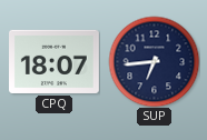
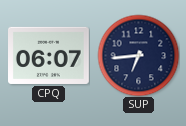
CPQ: 18:07 -> 06:07
